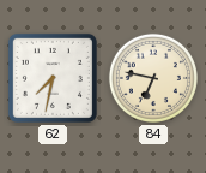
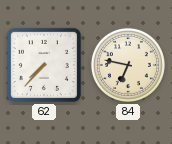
62: 7:32 -> 7:37
